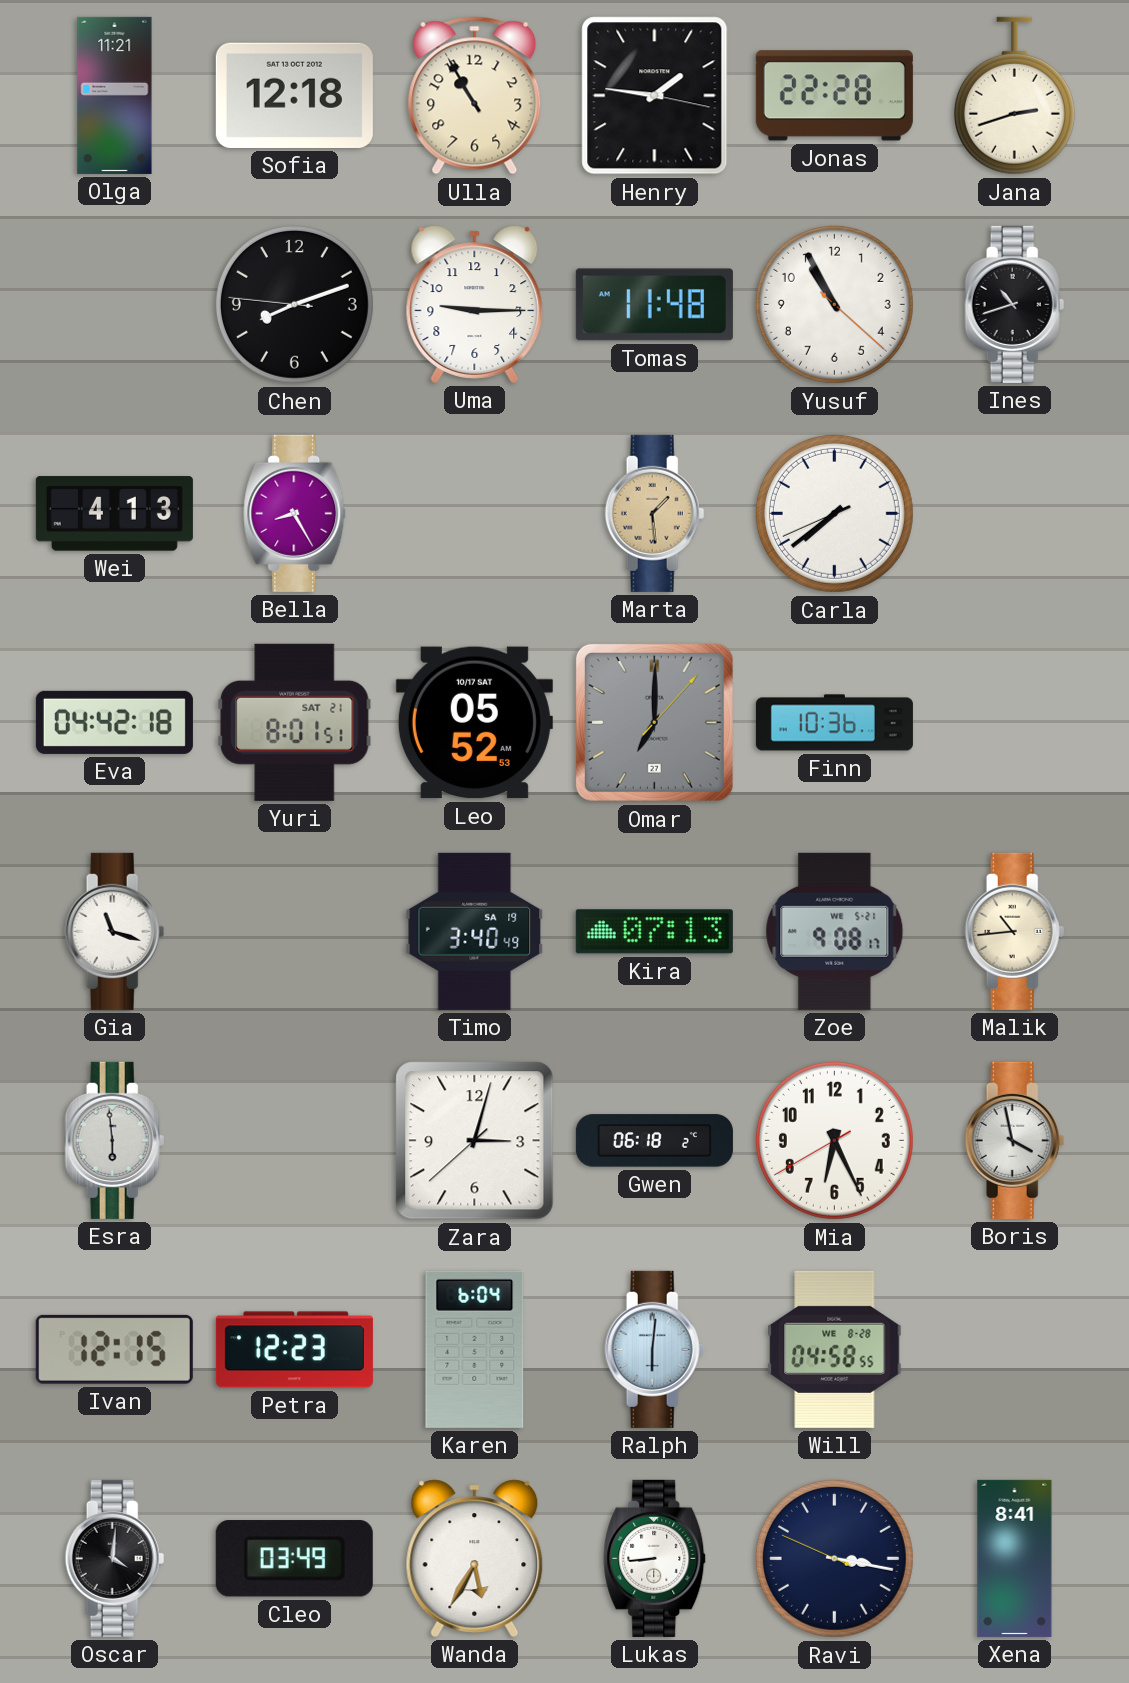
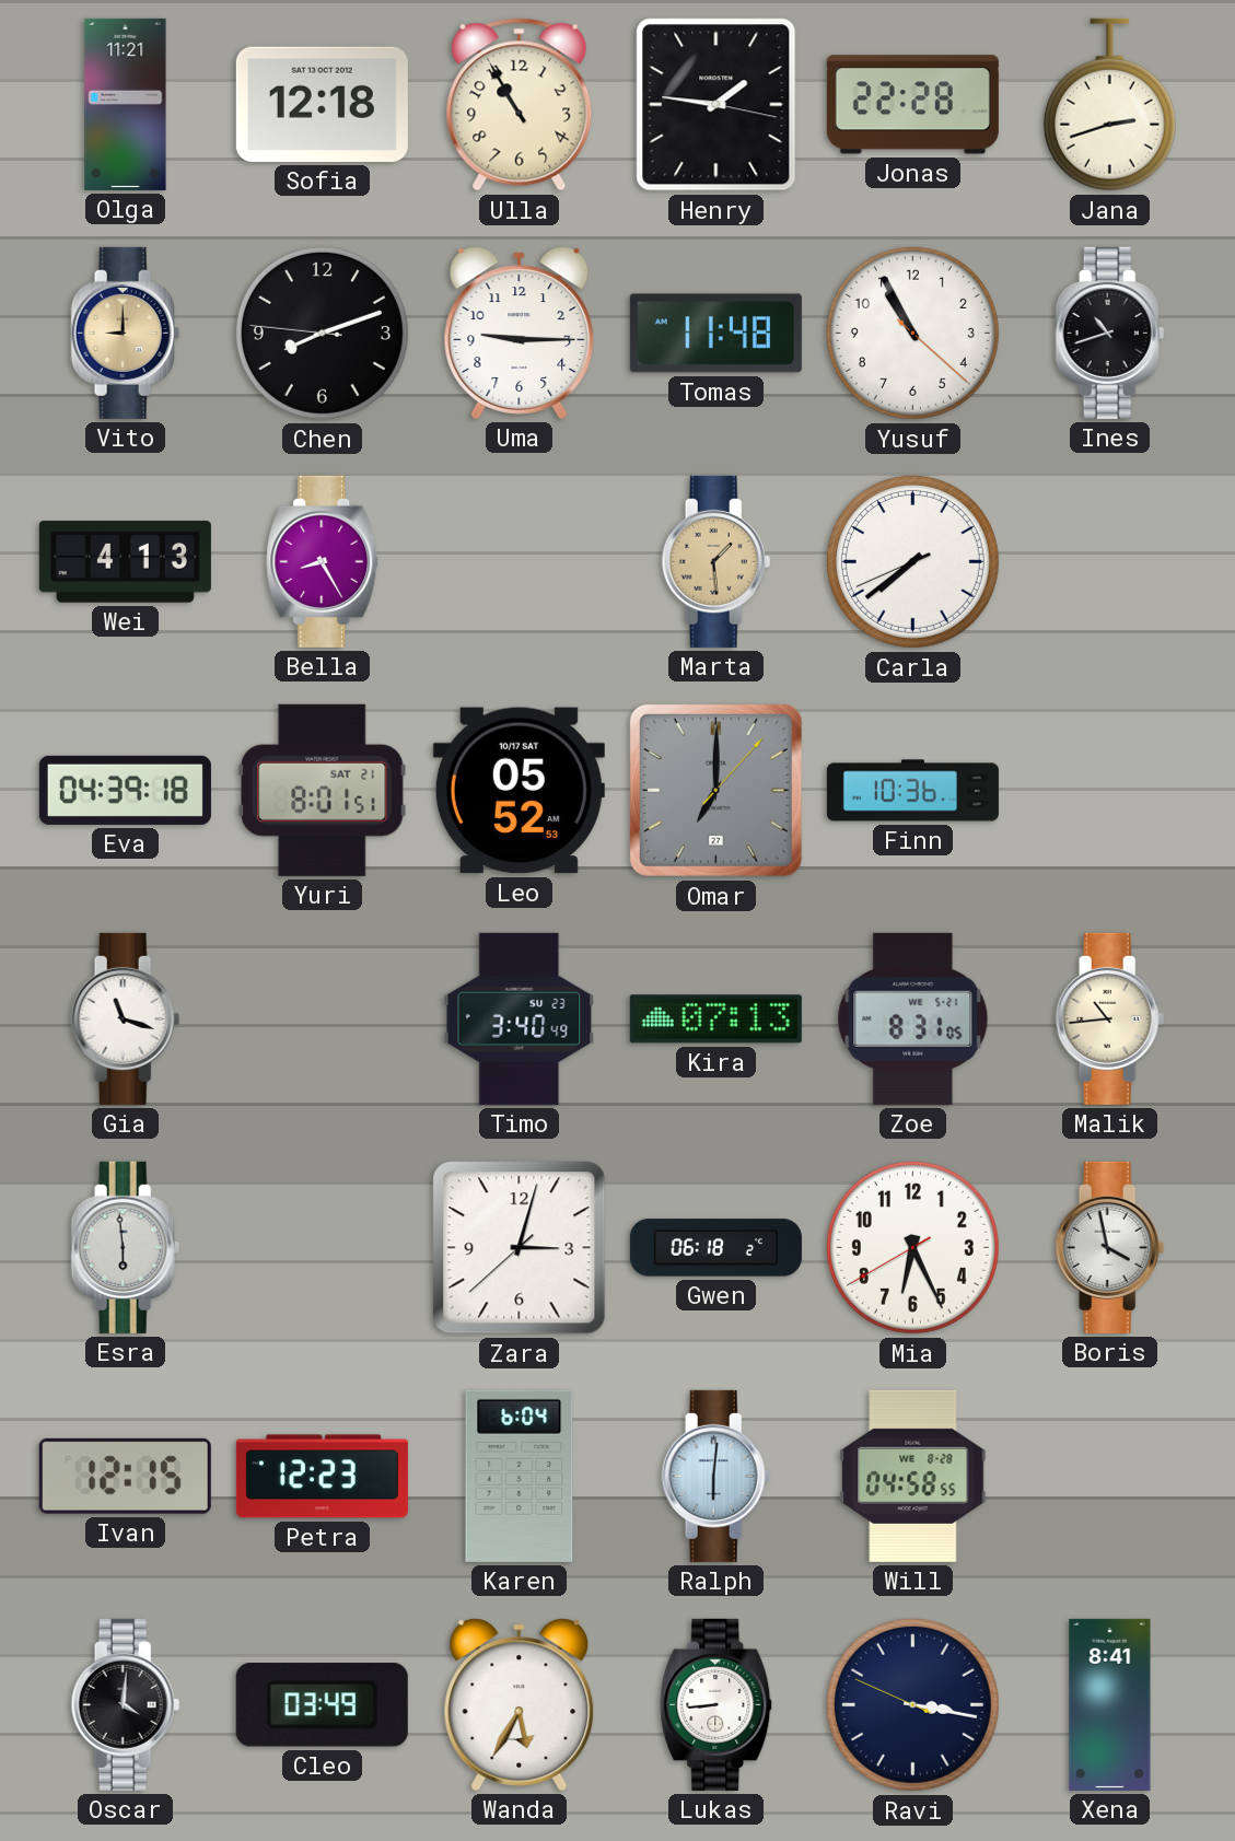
Vito: none -> 9:00
Eva: 04:42 -> 04:39
Timo date: SA 19 -> SU 23
Zoe: 9:08 -> 8:31
